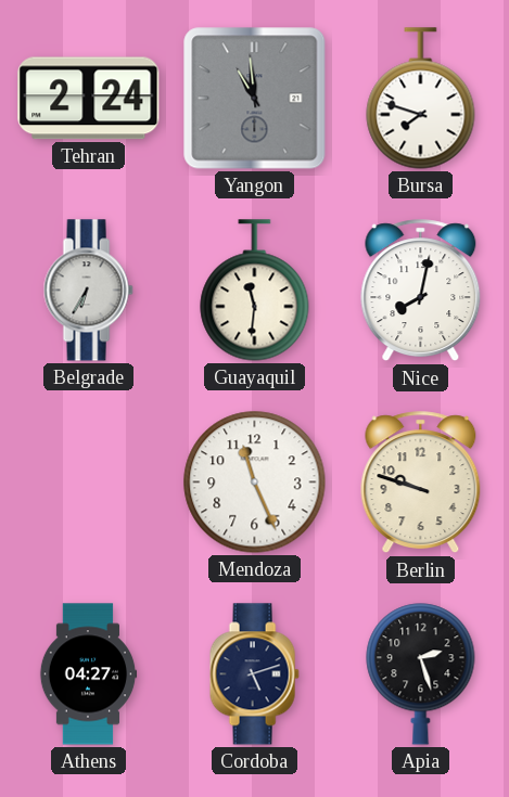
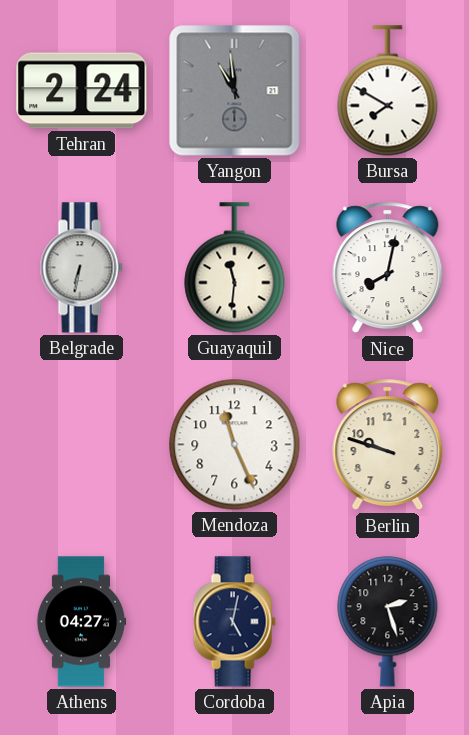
Bursa: 7:48 -> 7:50
Belgrade: 6:35 -> 6:32
Cordoba: 5:12 -> 5:02
